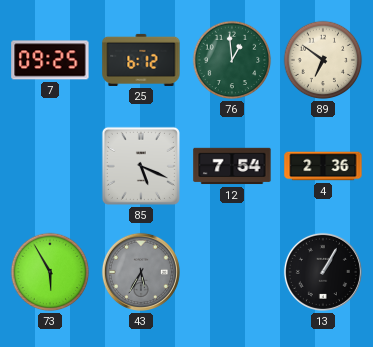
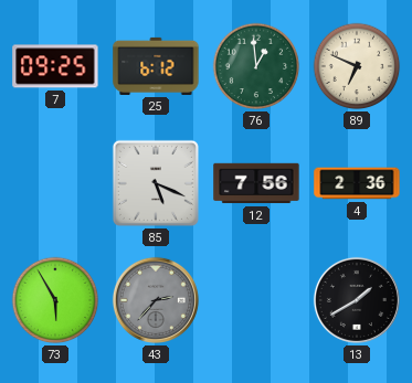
89: 6:51 -> 6:49
12: 7:54 -> 7:56
43: 5:35 -> 2:37
13: 1:05 -> 1:40
